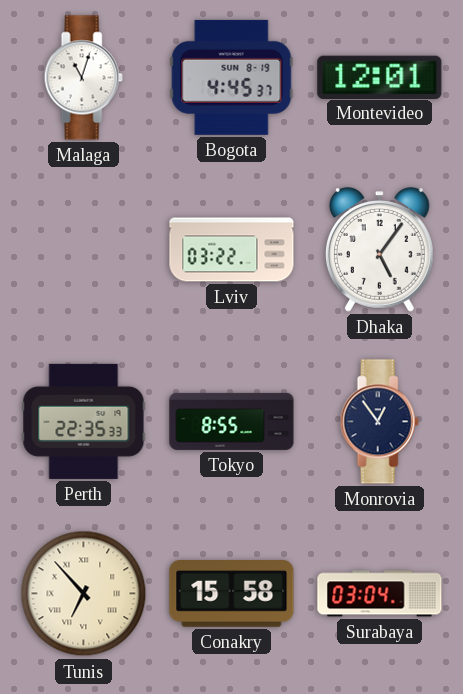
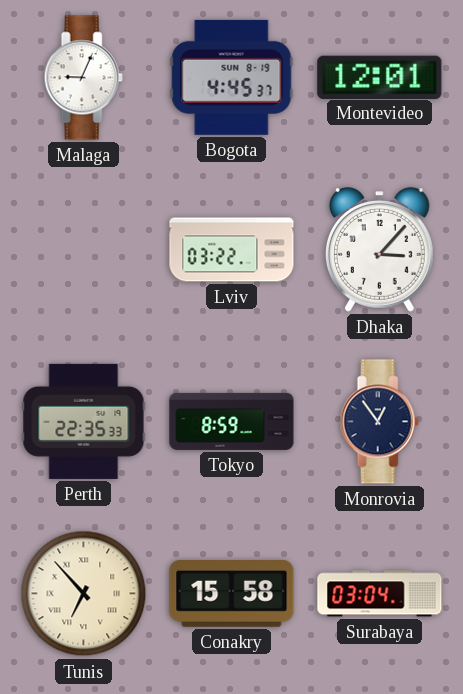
Malaga: 11:03 -> 9:04
Dhaka: 5:06 -> 3:07
Tokyo: 8:55 -> 8:59
